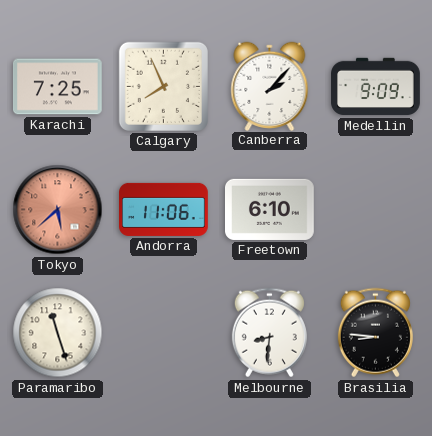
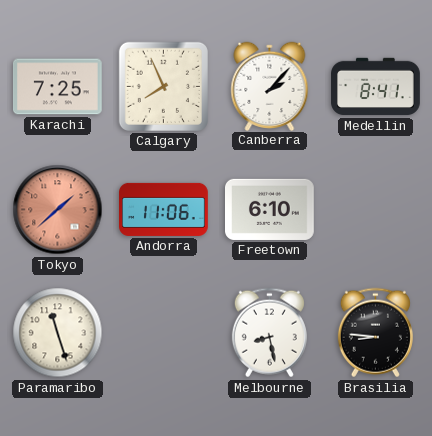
Medellin: 9:09 -> 8:41
Tokyo: 5:38 -> 1:38
Melbourne: 8:31 -> 8:28
